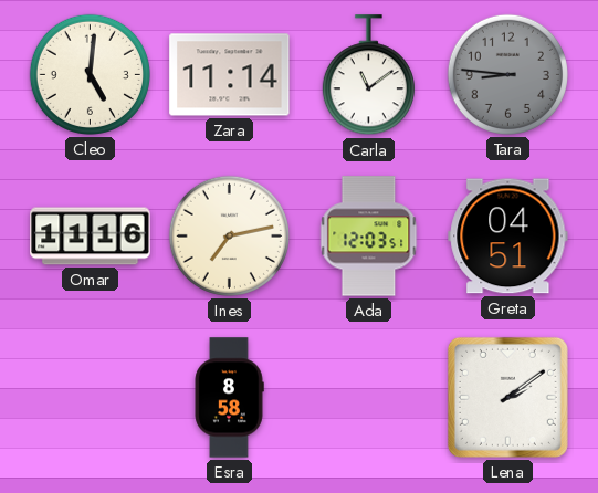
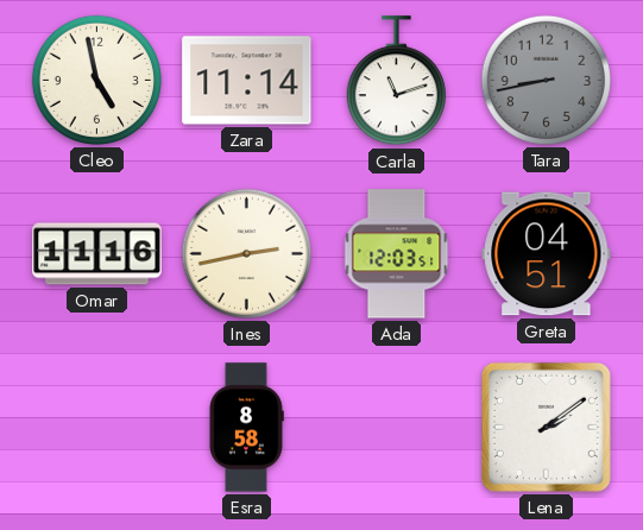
Cleo: 5:01 -> 4:58
Carla: 11:09 -> 11:12
Tara: 8:46 -> 8:43
Ines: 7:13 -> 2:43
